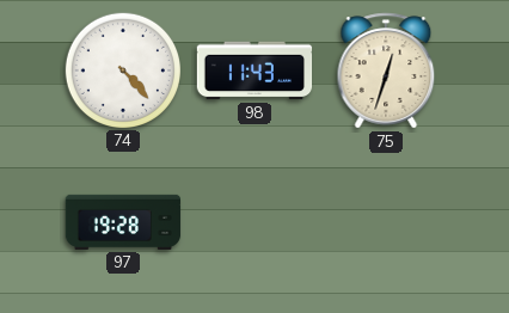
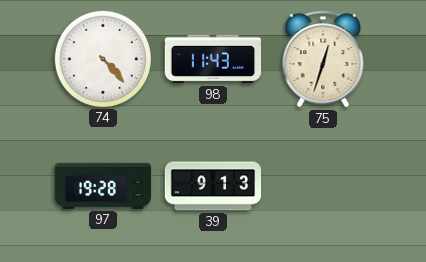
39: none -> 9:13
